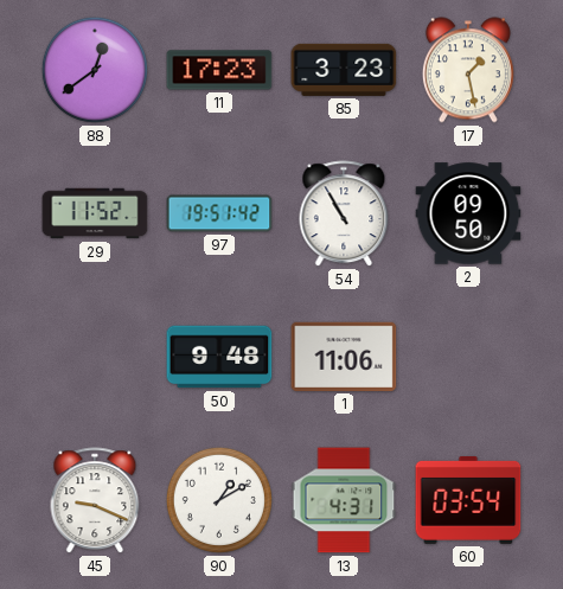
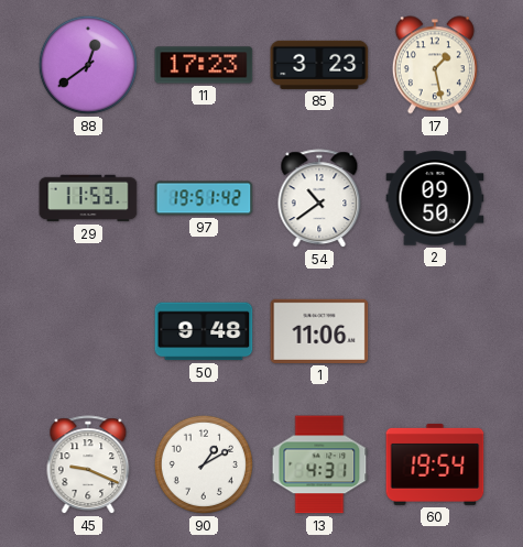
29: 11:52 -> 11:53
54: 10:55 -> 10:39
60: 03:54 -> 19:54
